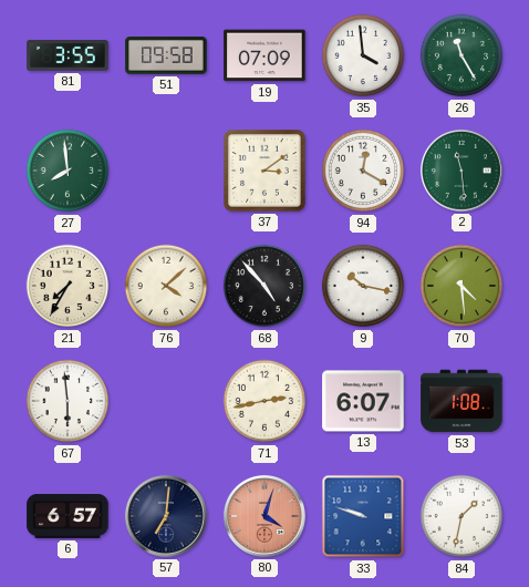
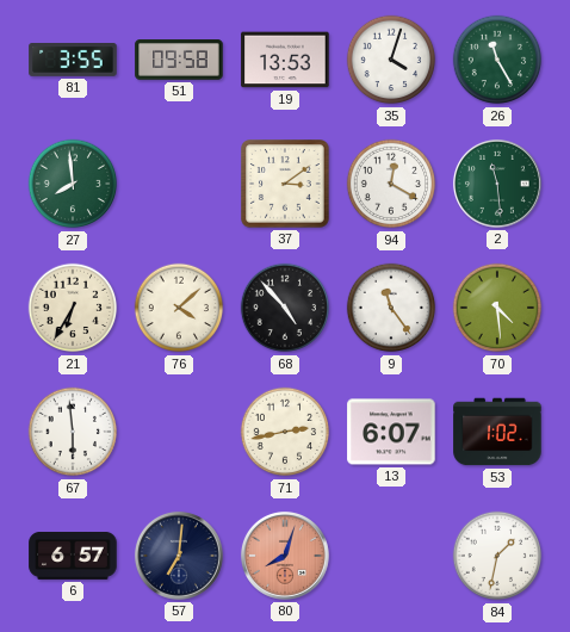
19: 07:09 -> 13:53
35: 3:59 -> 4:03
21: 7:35 -> 6:35
9: 10:17 -> 11:24
53: 1:08 -> 1:02
80: 4:03 -> 8:03
33: 9:48 -> none
